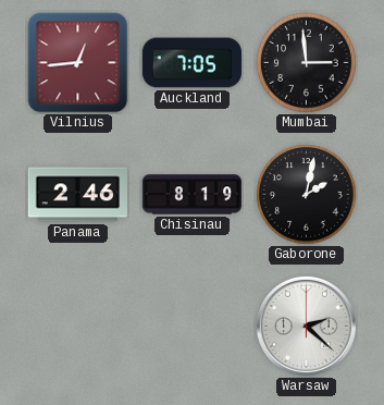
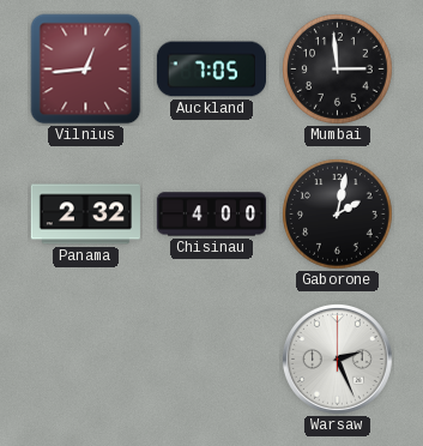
Panama: 2:46 -> 2:32
Chisinau: 8:19 -> 4:00
Warsaw: 2:22 -> 2:26
